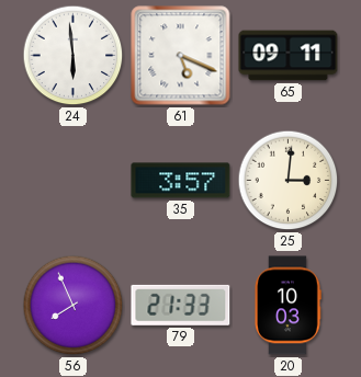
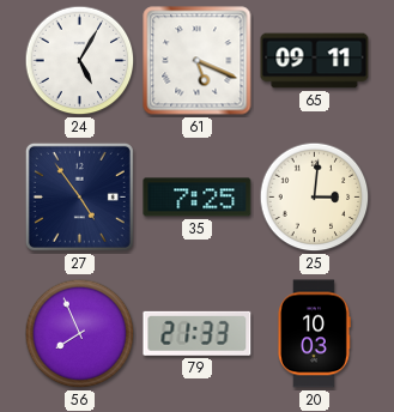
24: 5:59 -> 5:05
27: none -> 4:54
35: 3:57 -> 7:25
